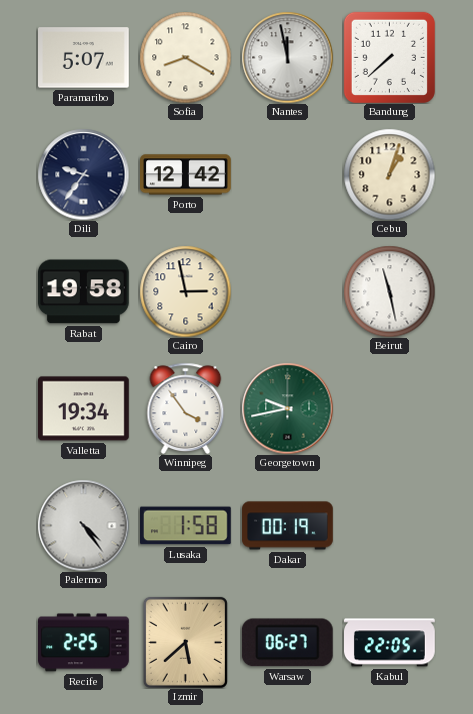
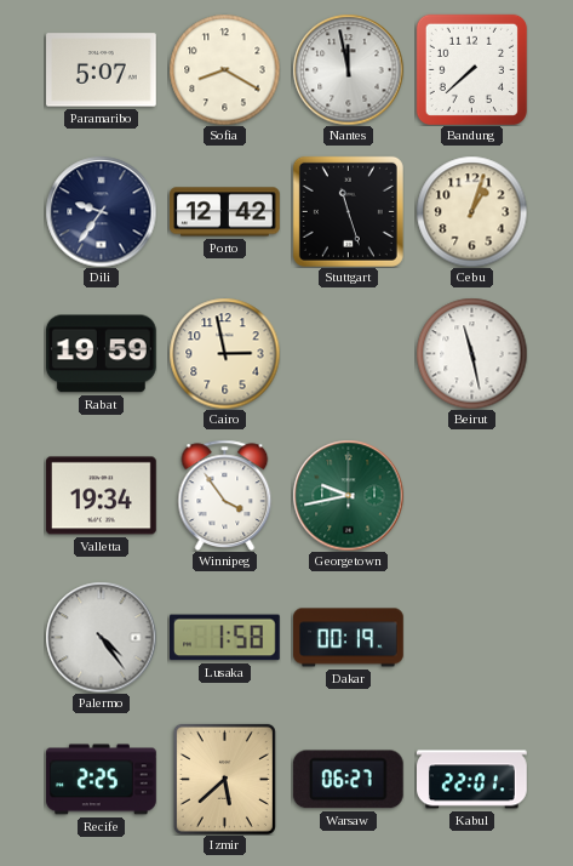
Stuttgart: none -> 11:27
Rabat: 19:58 -> 19:59
Kabul: 22:05 -> 22:01
